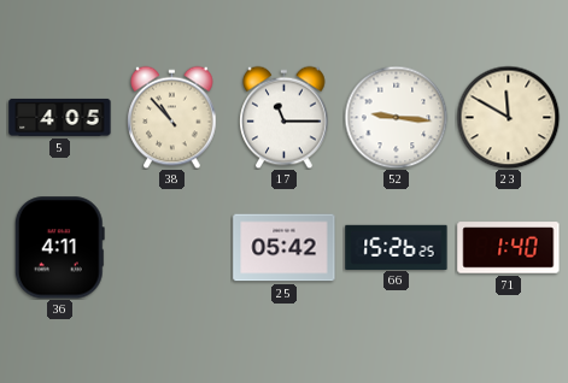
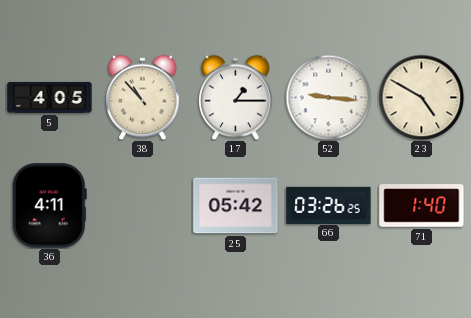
17: 11:15 -> 1:15
23: 11:50 -> 4:50
66: 15:26 -> 03:26
